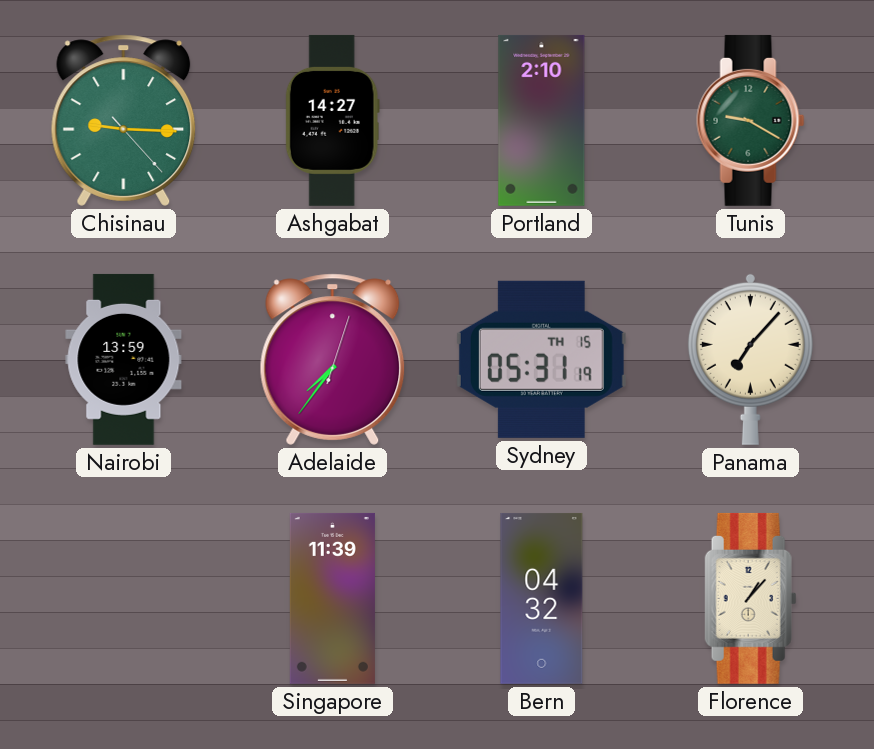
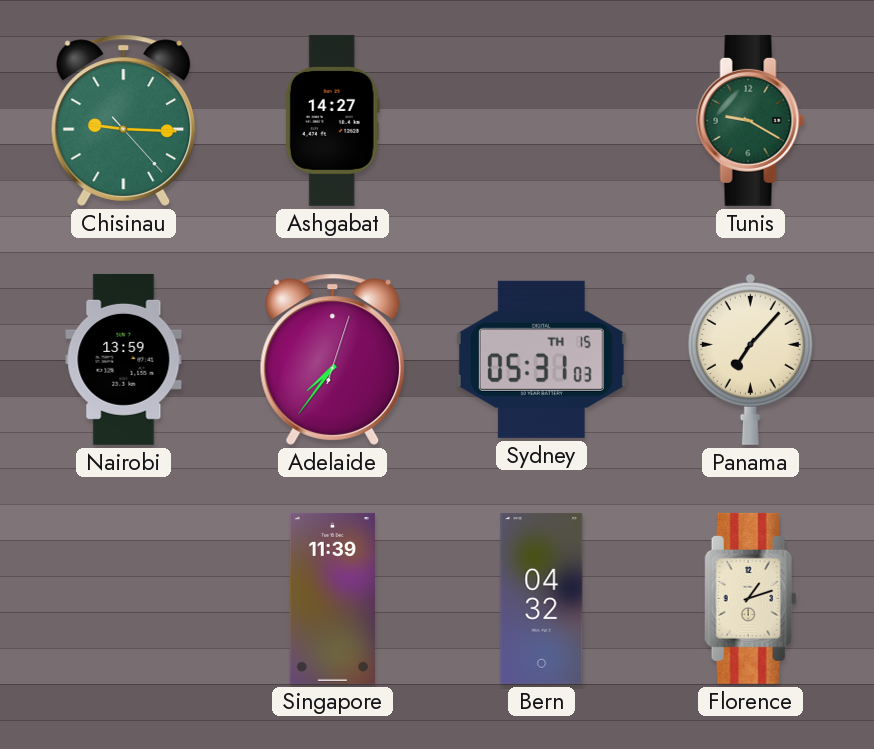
Portland: 2:10 -> none
Sydney: 05:31:19 -> 05:31:03
Florence: 1:07 -> 1:12
